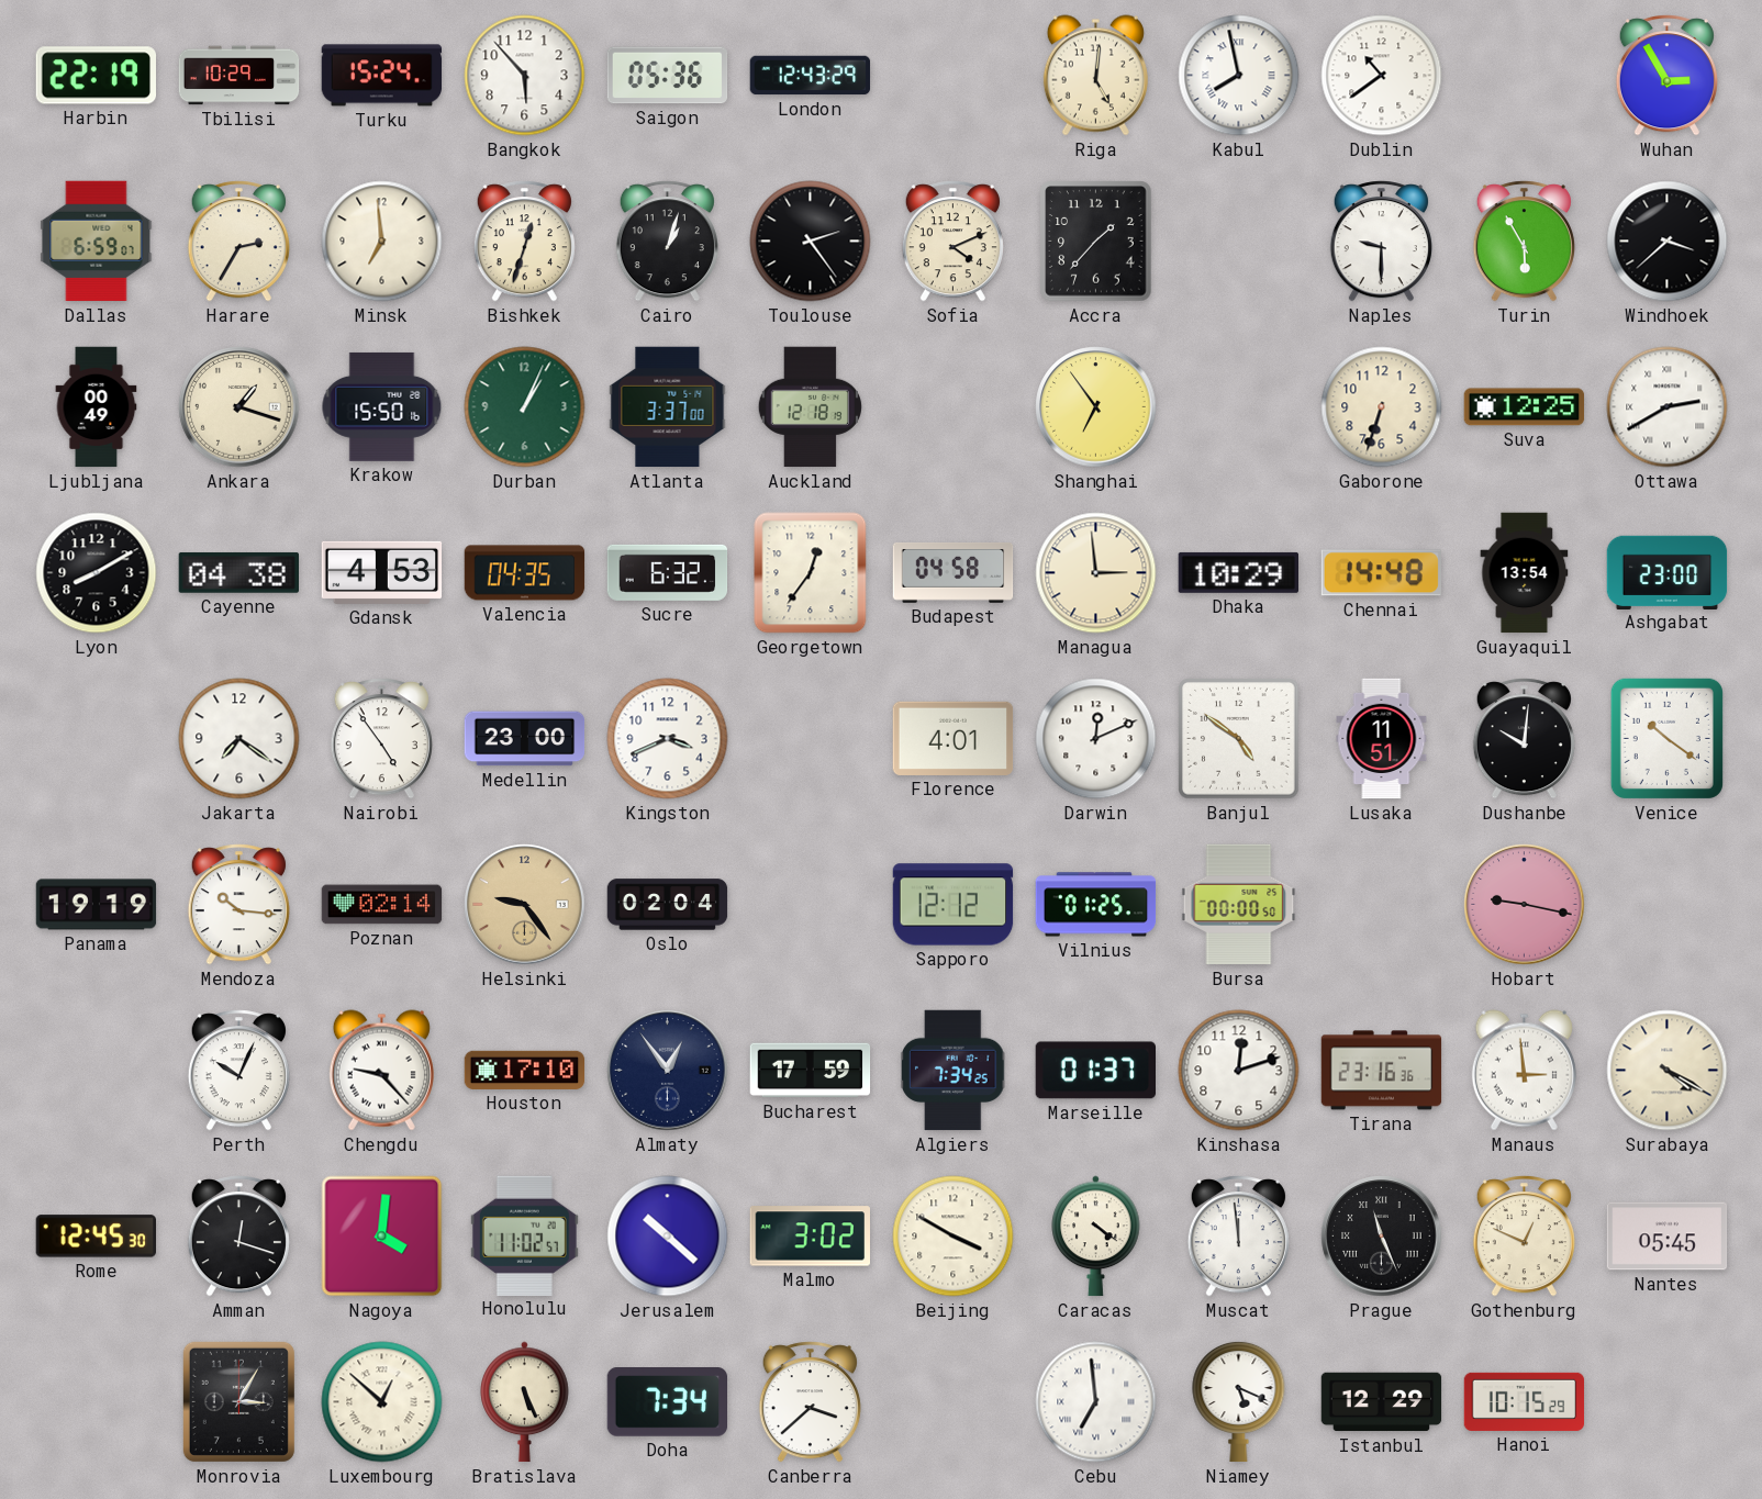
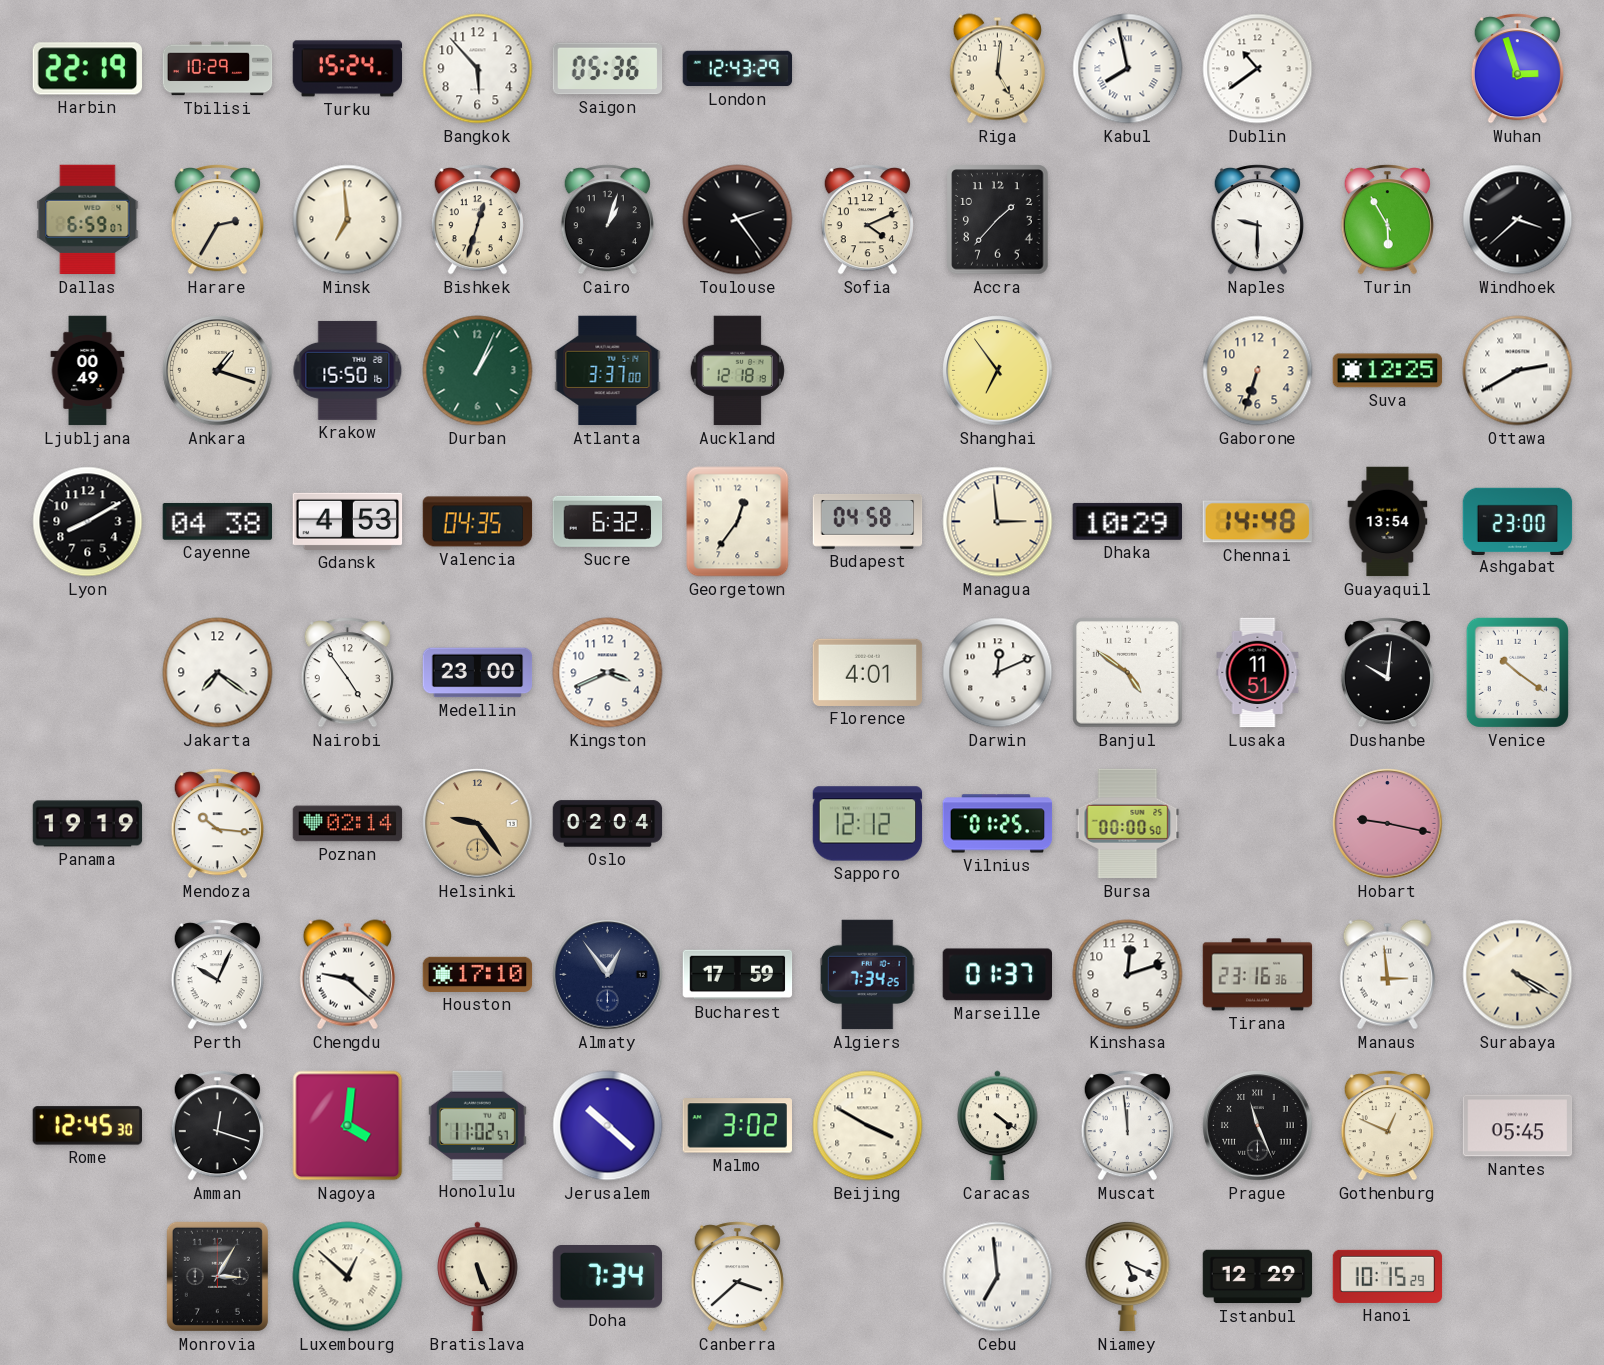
Wuhan: 2:55 -> 2:57
Chengdu: 9:23 -> 9:22
